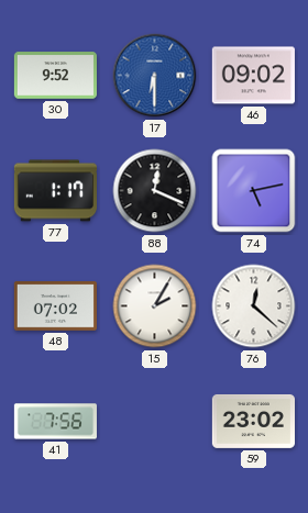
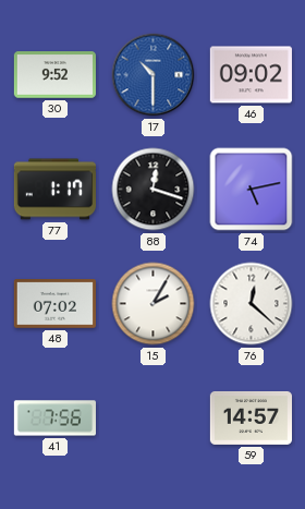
17: 6:30 -> 10:30
88: 12:19 -> 12:18
59: 23:02 -> 14:57
